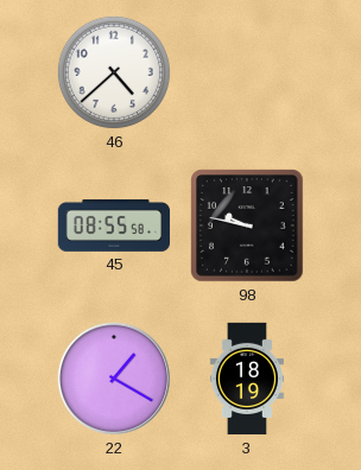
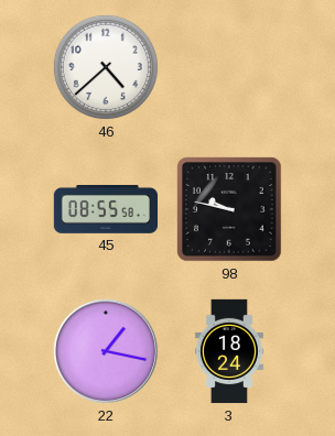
22: 1:20 -> 1:17
3: 18:19 -> 18:24
